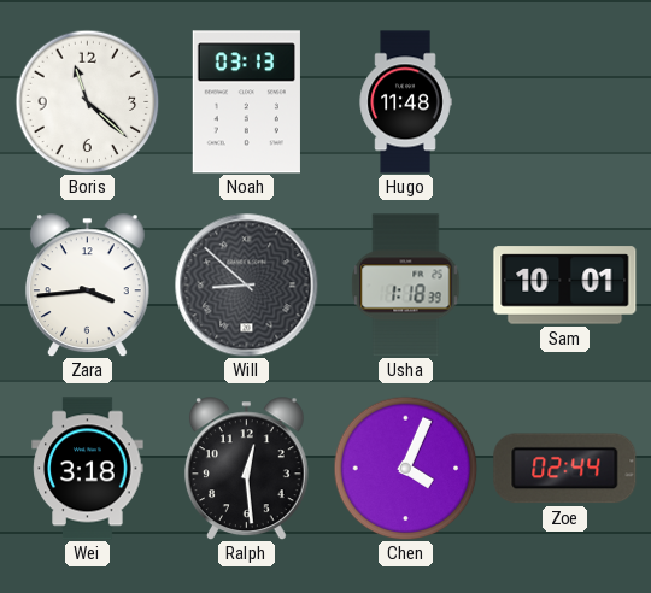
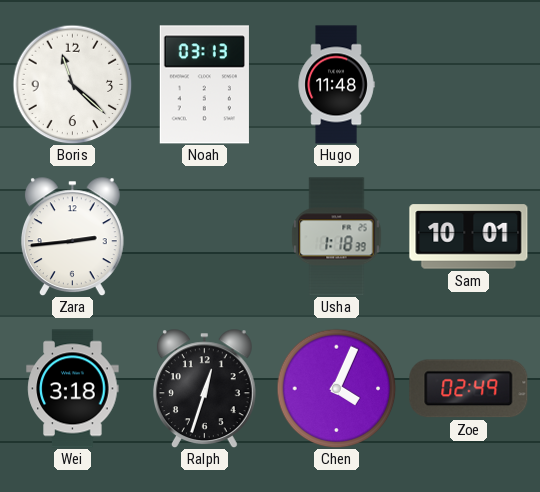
Zara: 3:44 -> 2:44
Will: 8:52 -> none
Ralph: 12:29 -> 12:33
Zoe: 02:44 -> 02:49
